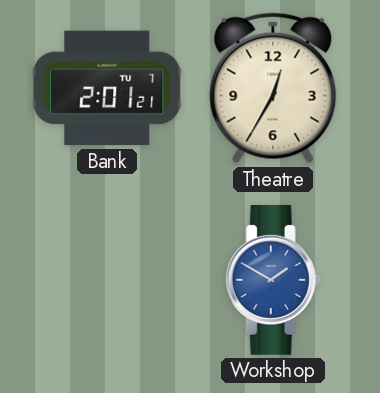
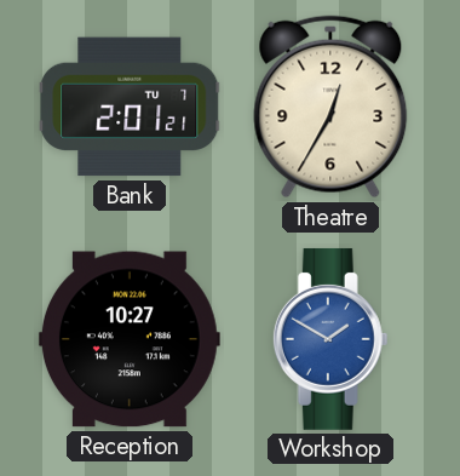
Reception: none -> 10:27
